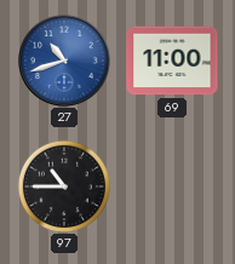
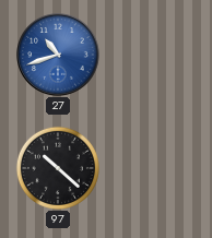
69: 11:00 -> none
97: 10:45 -> 10:22
